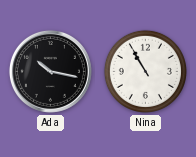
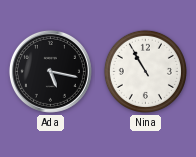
Ada: 10:17 -> 5:17
